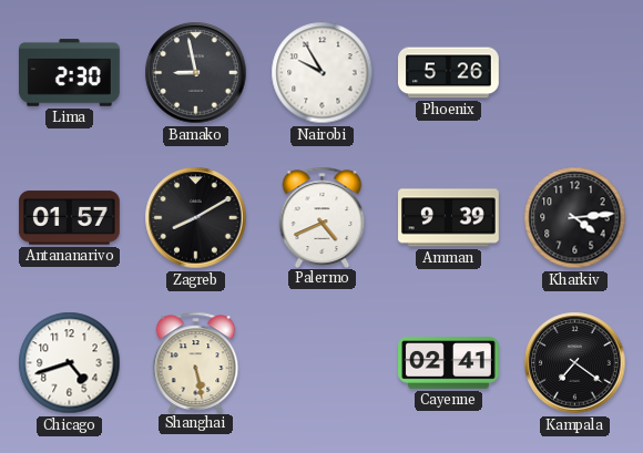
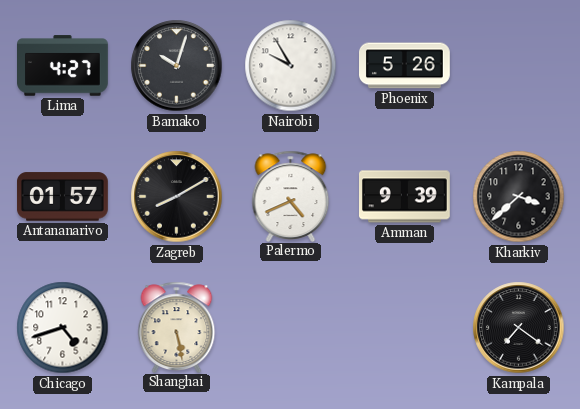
Lima: 2:30 -> 4:27
Bamako: 8:58 -> 10:03
Kharkiv: 4:14 -> 3:38
Cayenne: 02:41 -> none
